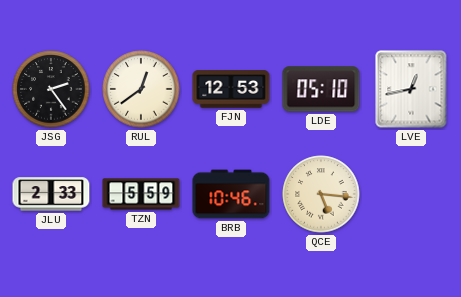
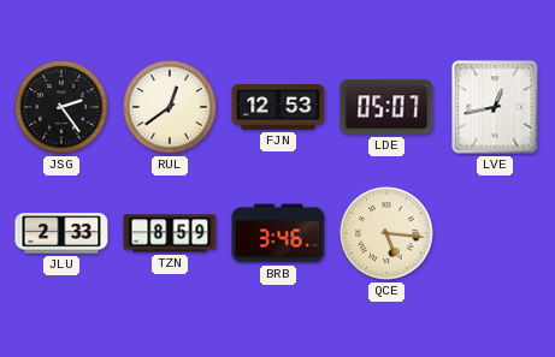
LDE: 05:10 -> 05:07
TZN: 5:59 -> 8:59
BRB: 10:46 -> 3:46
